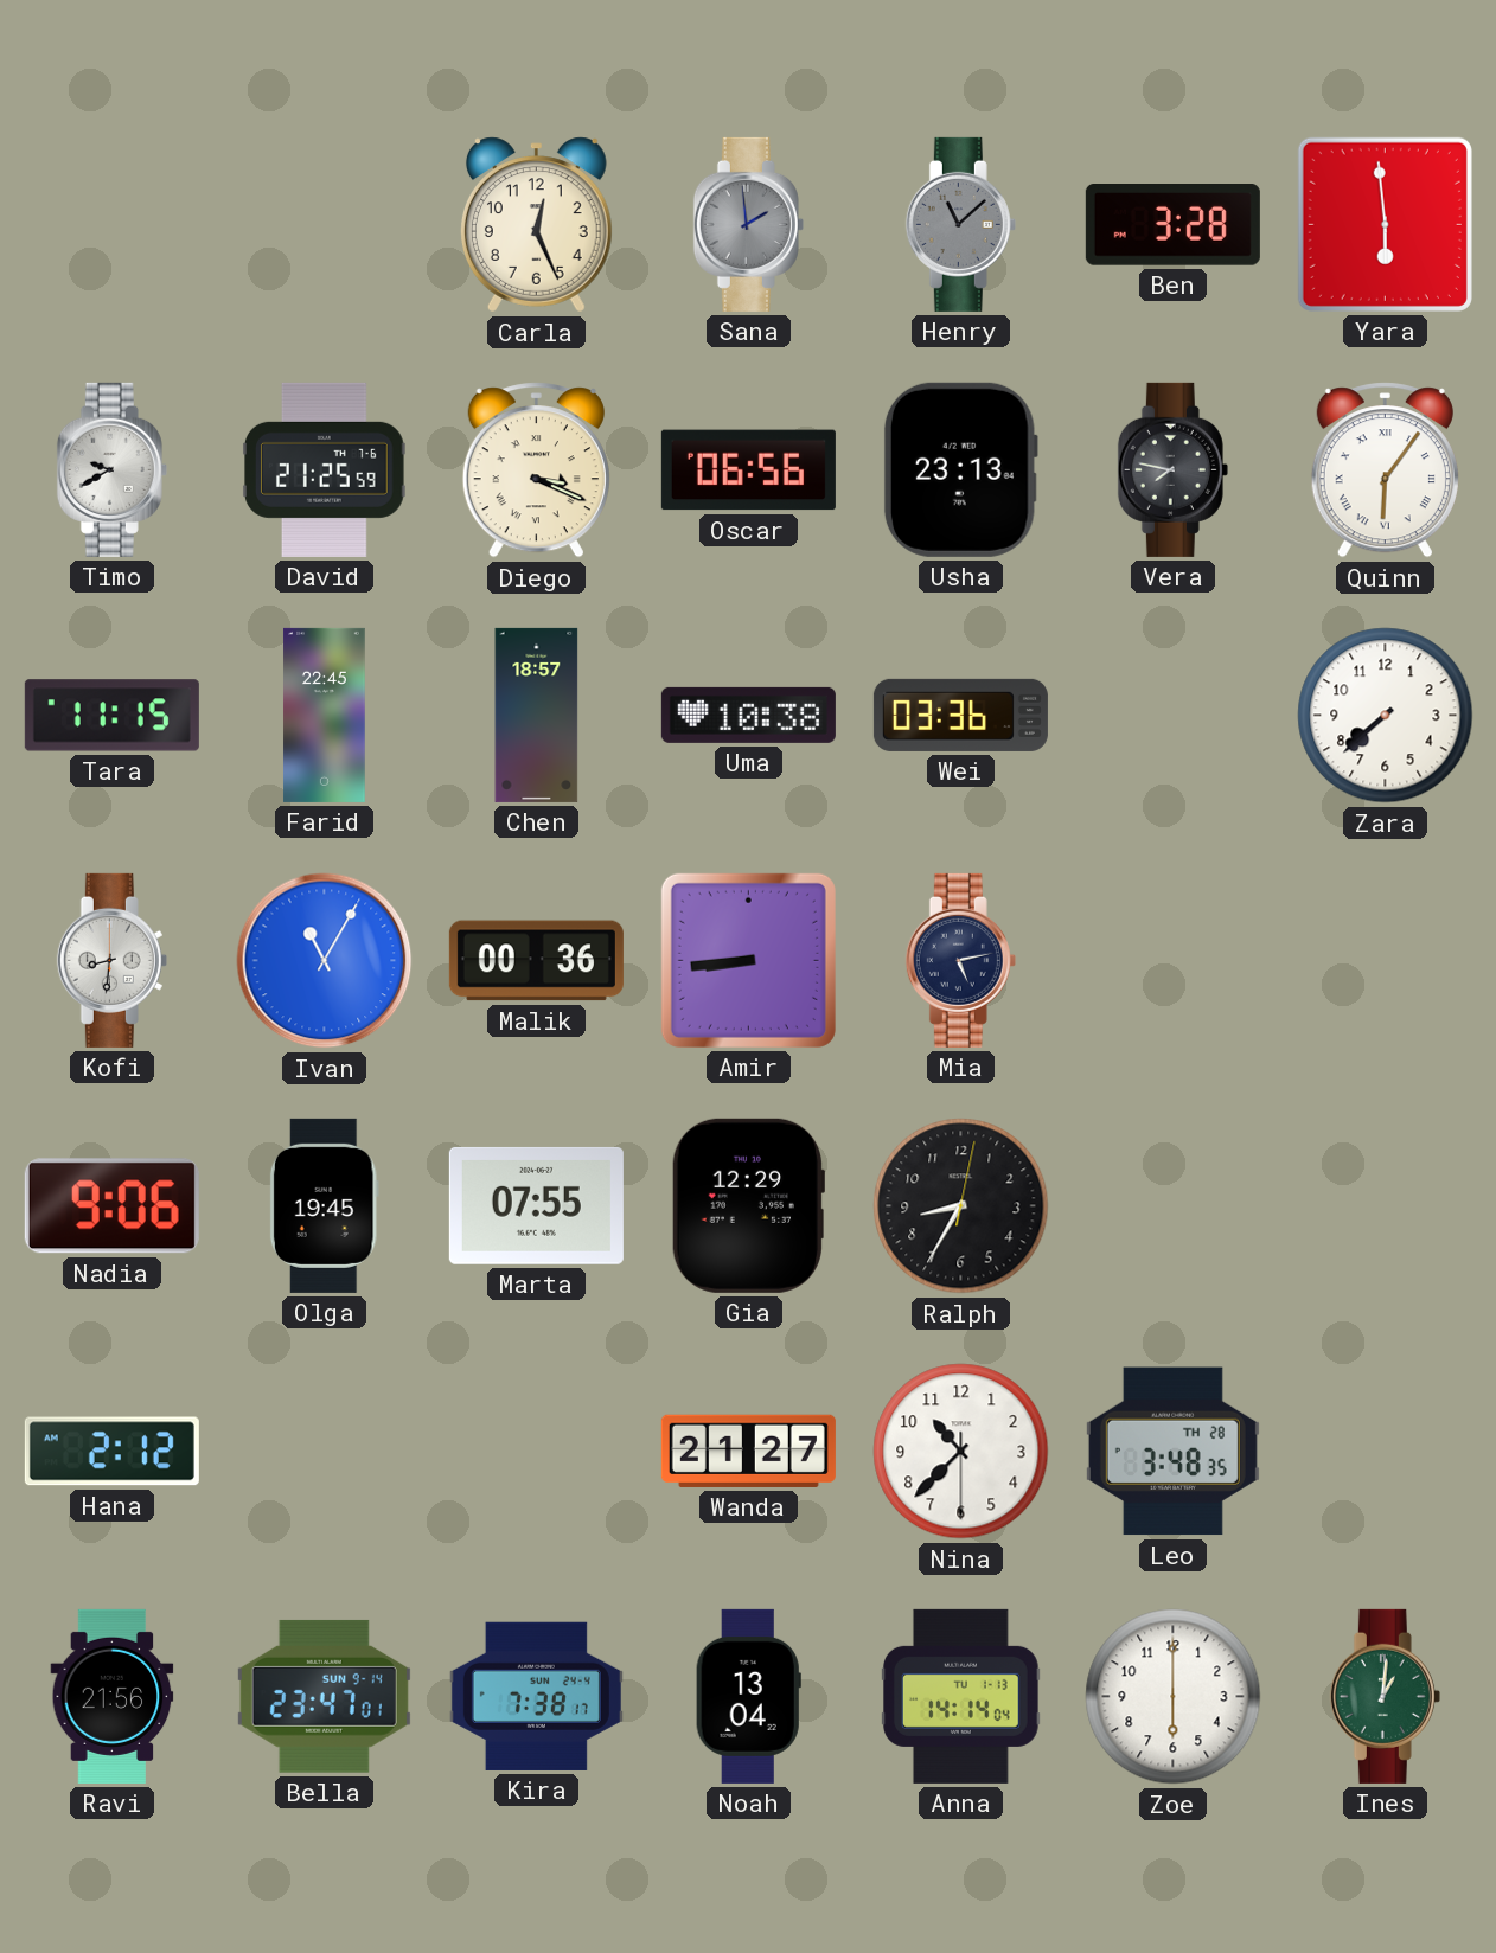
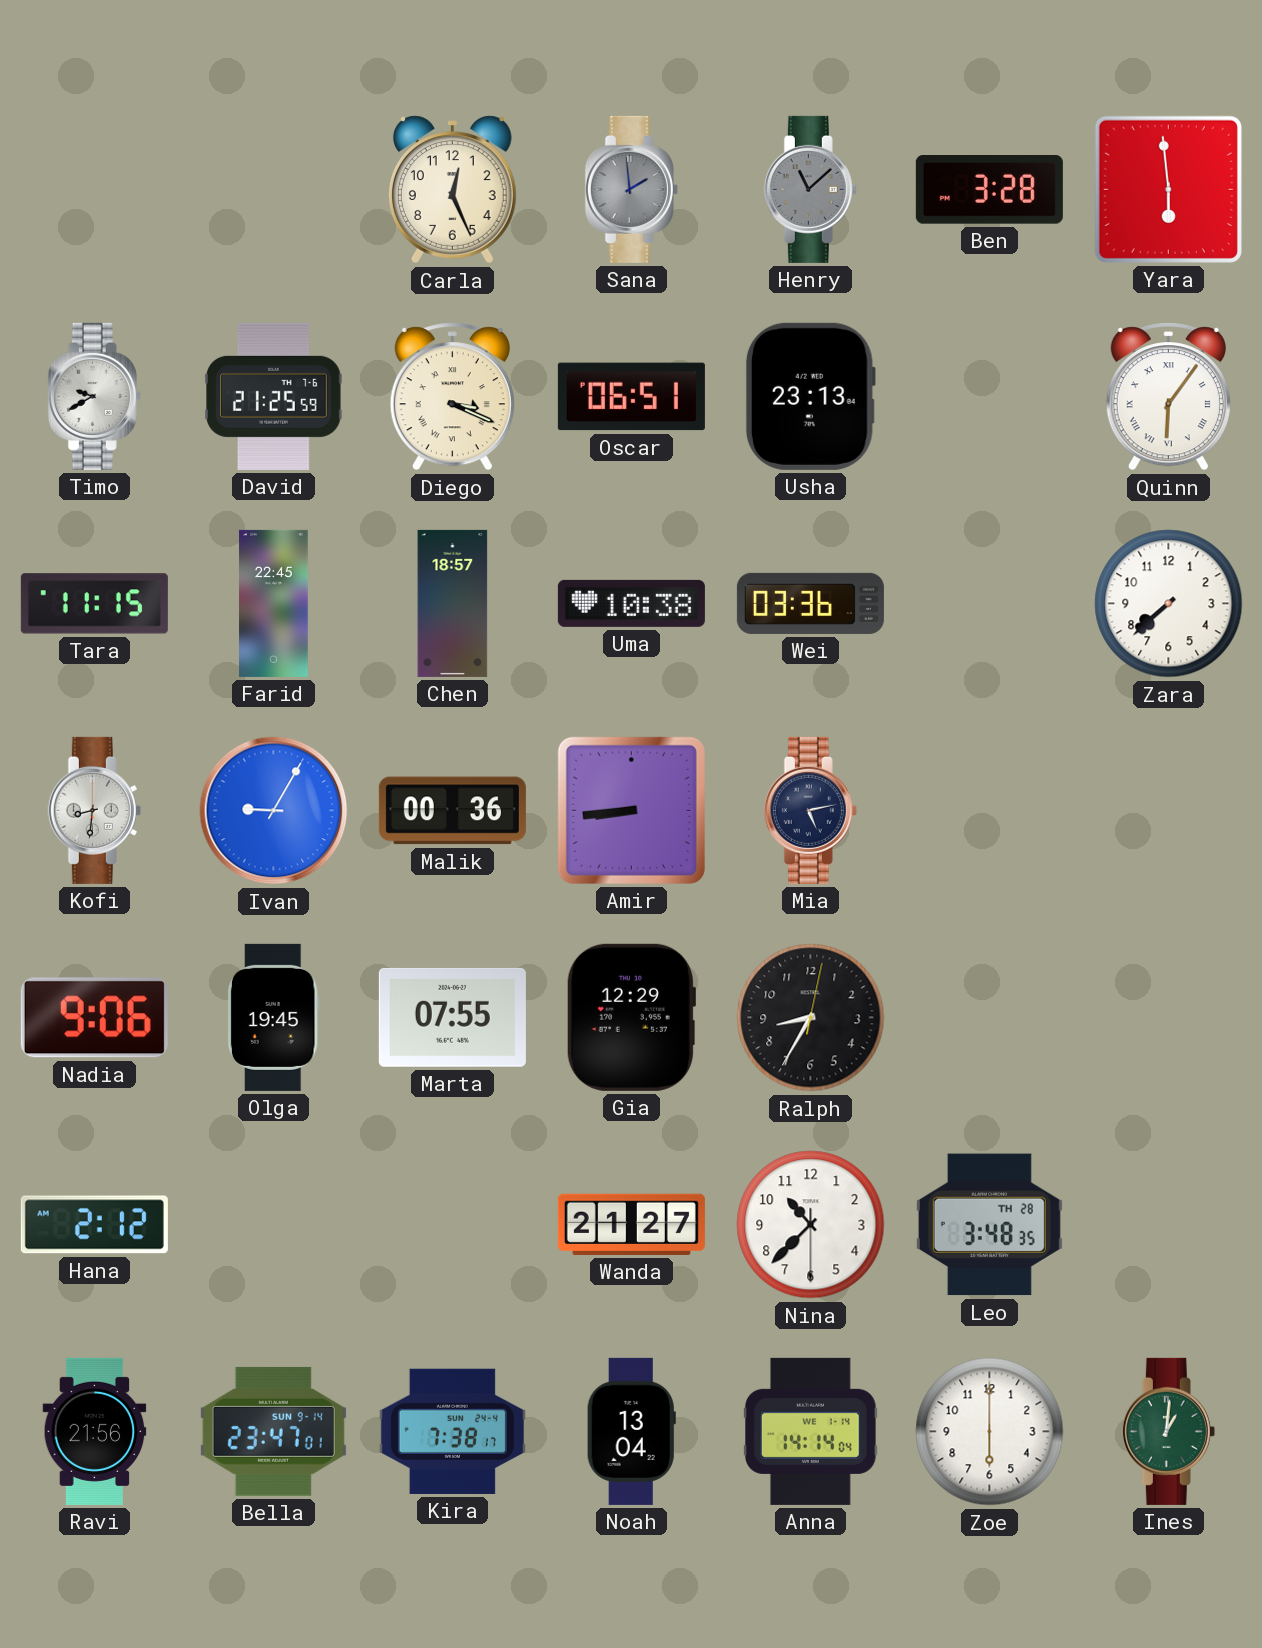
Oscar: 06:56 -> 06:51
Vera: 7:47 -> none
Ivan: 11:05 -> 9:05
Anna date: TU 1-13 -> WE 1-14
